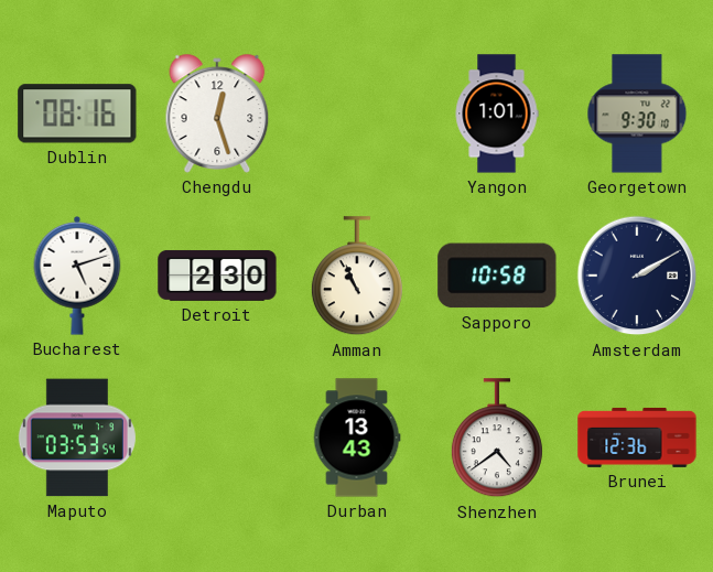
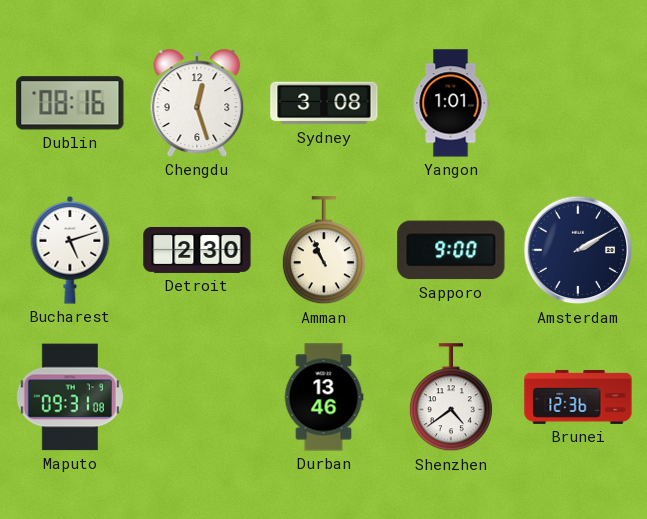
Sydney: none -> 3:08
Georgetown: 9:30 -> none
Sapporo: 10:58 -> 9:00
Maputo: 03:53 -> 09:31
Durban: 13:43 -> 13:46
